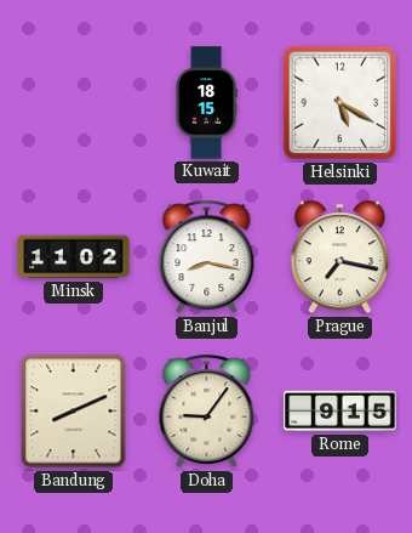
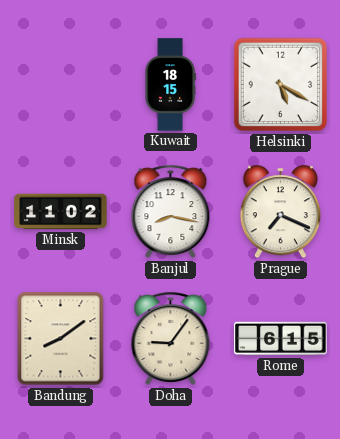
Prague: 7:17 -> 7:19
Bandung: 8:11 -> 8:09
Rome: 9:15 -> 6:15
